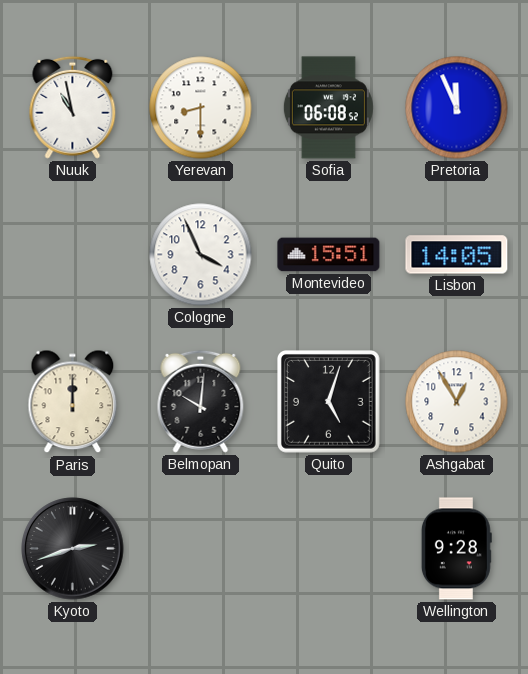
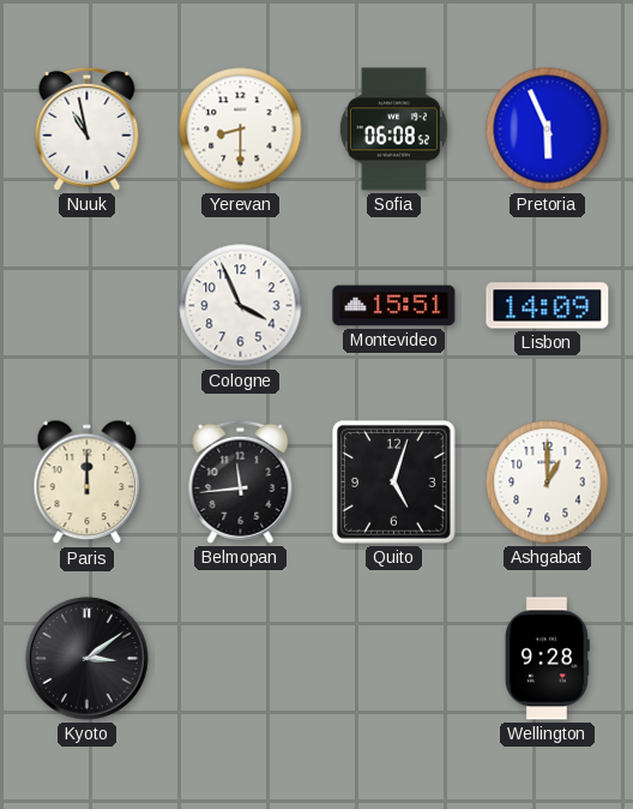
Pretoria: 11:56 -> 5:56
Lisbon: 14:05 -> 14:09
Belmopan: 10:01 -> 11:44
Ashgabat: 12:55 -> 1:00
Kyoto: 2:42 -> 3:09
